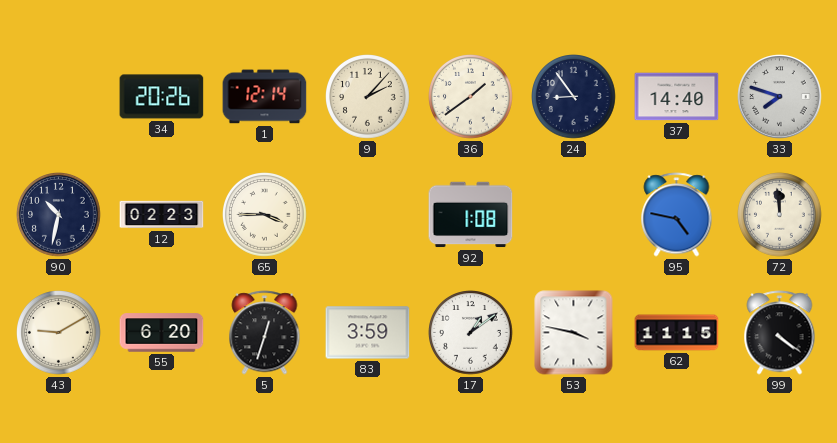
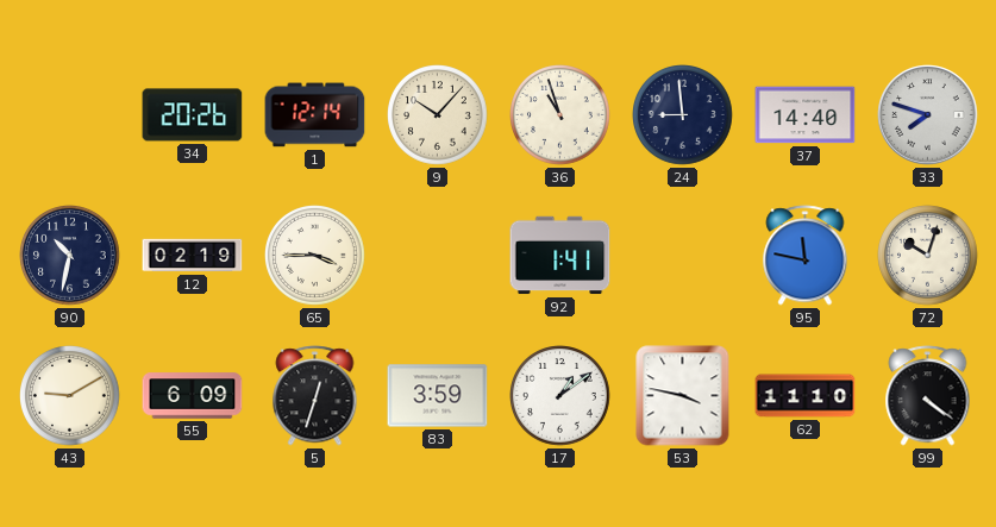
9: 2:07 -> 10:07
36: 1:39 -> 10:57
24: 8:54 -> 8:59
12: 02:23 -> 02:19
92: 1:08 -> 1:41
95: 4:47 -> 11:47
72: 11:59 -> 10:03
55: 6:20 -> 6:09
62: 11:15 -> 11:10
